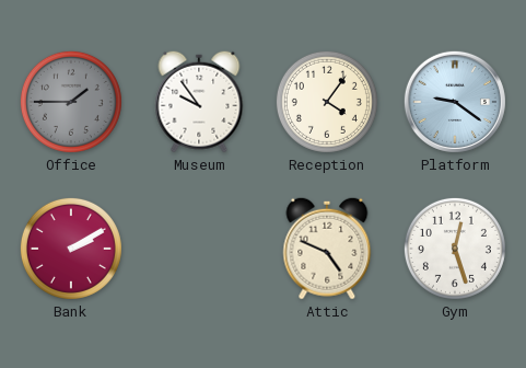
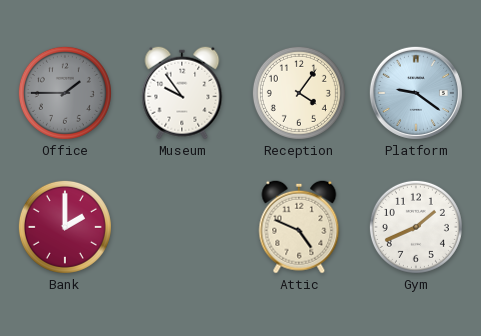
Bank: 2:10 -> 2:00
Gym: 12:27 -> 1:41
